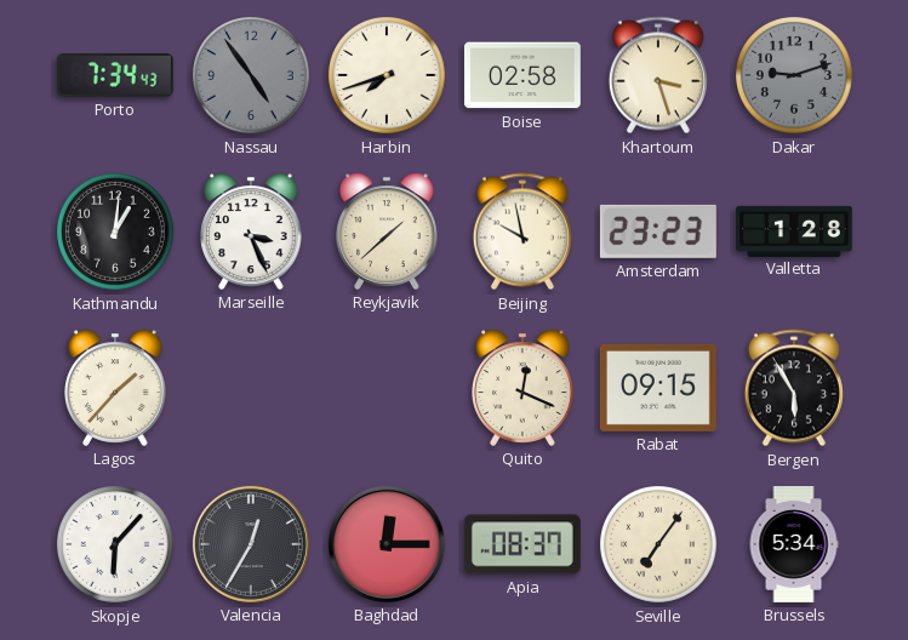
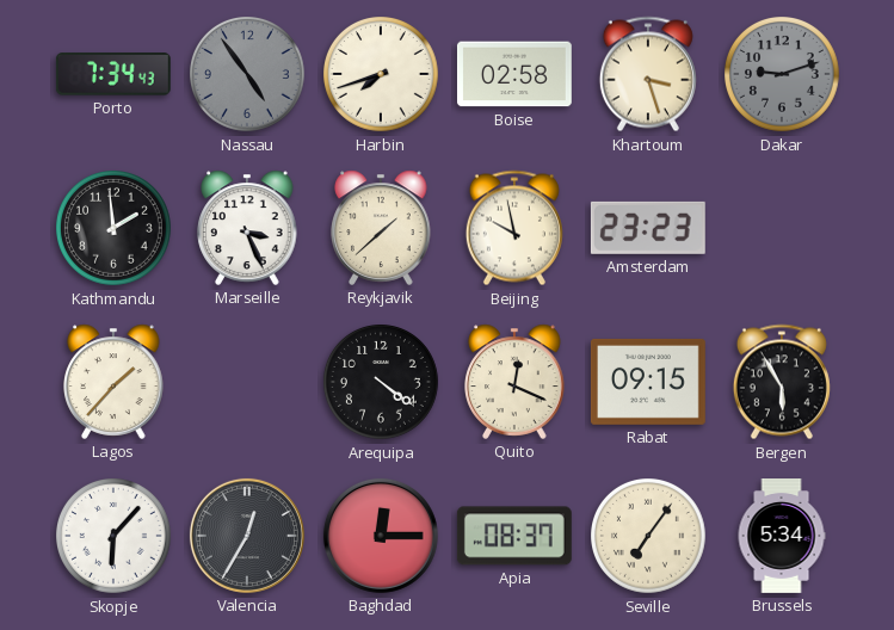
Kathmandu: 1:01 -> 1:59
Valletta: 1:28 -> none
Arequipa: none -> 4:21
